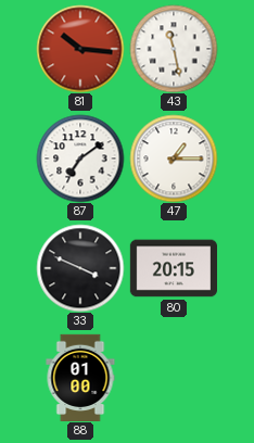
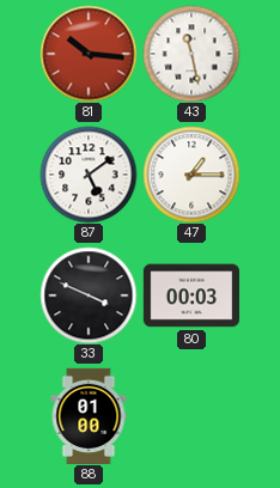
87: 7:09 -> 5:09
80: 20:15 -> 00:03
